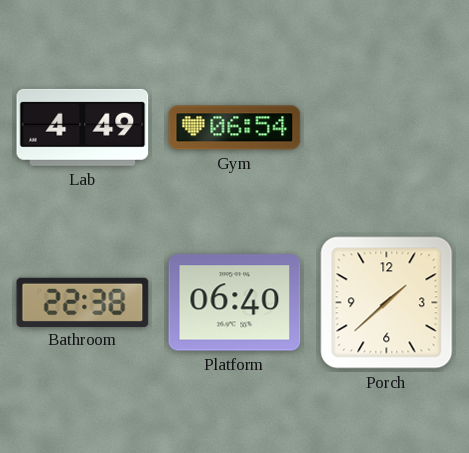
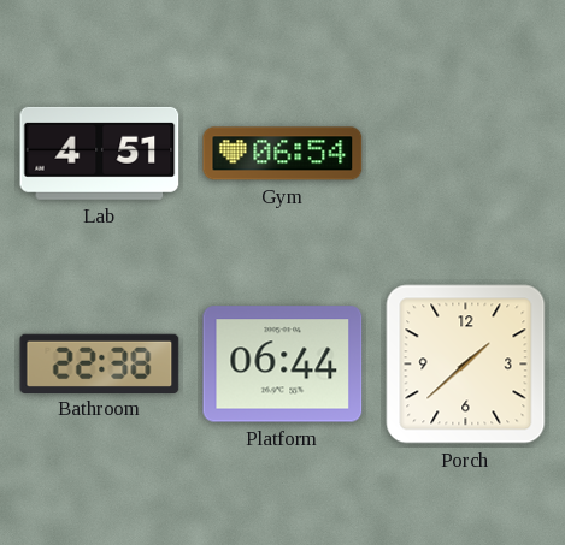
Lab: 4:49 -> 4:51
Platform: 06:40 -> 06:44
